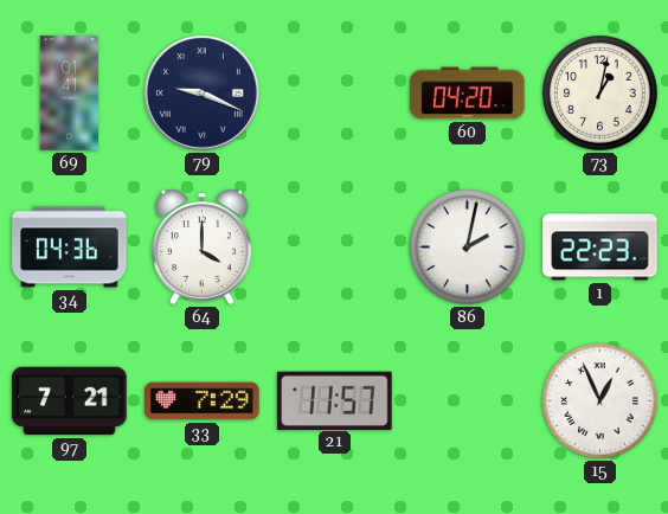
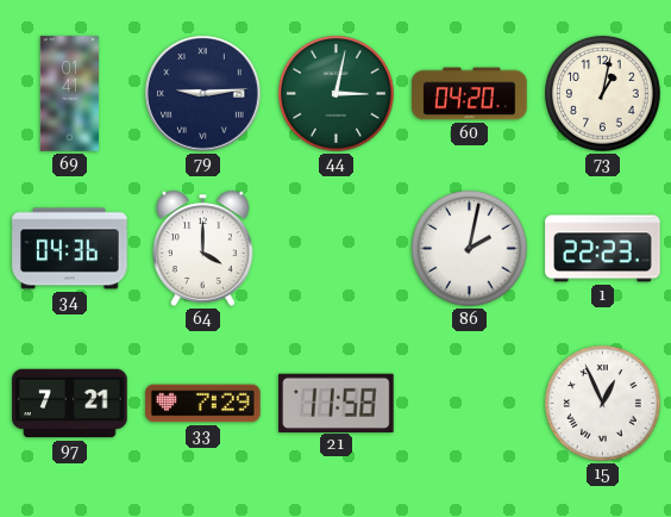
79: 9:19 -> 9:14
44: none -> 3:02
21: 11:57 -> 11:58
